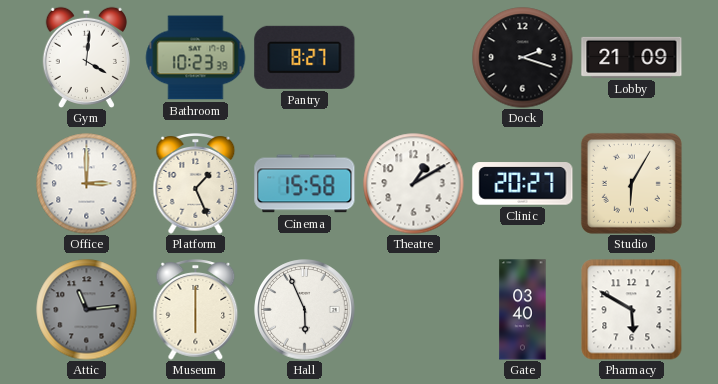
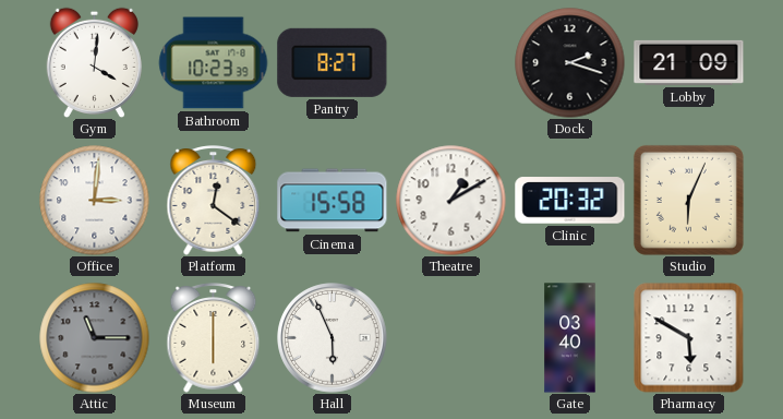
Office: 3:00 -> 3:01
Platform: 1:26 -> 12:21
Clinic: 20:27 -> 20:32
Studio: 6:05 -> 6:04
Attic: 11:14 -> 11:15
